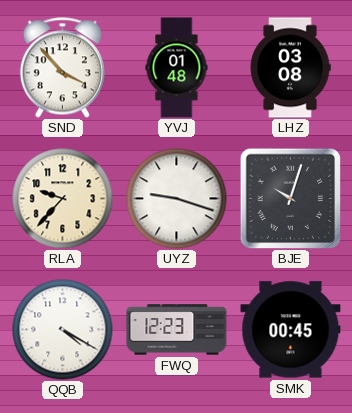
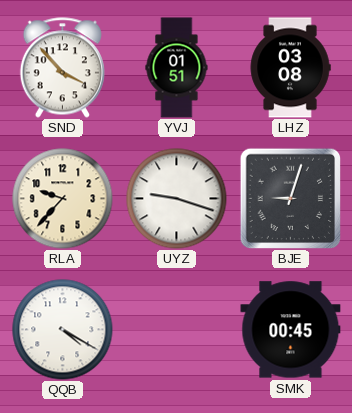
YVJ: 01:48 -> 01:51
BJE: 10:03 -> 9:03
FWQ: 12:23 -> none
